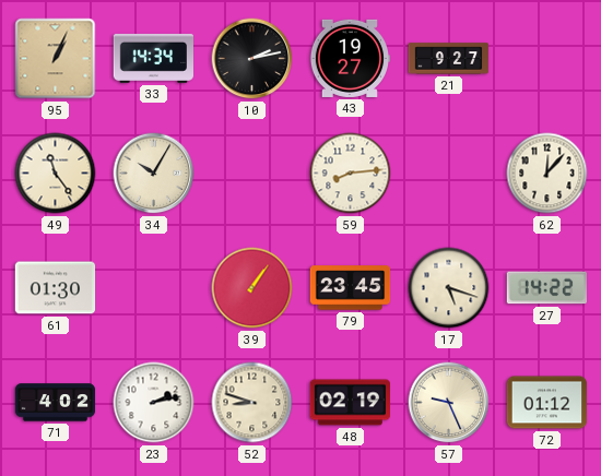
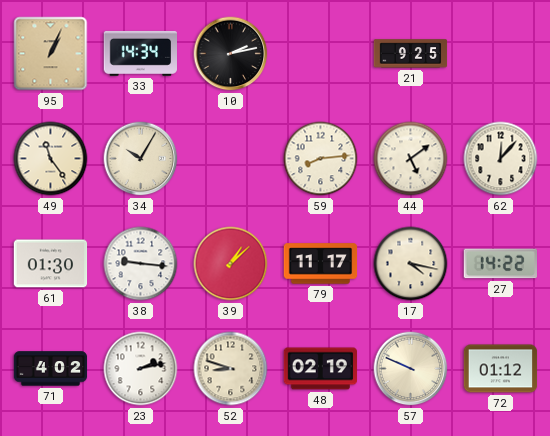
43: 19:27 -> none
21: 9:27 -> 9:25
44: none -> 5:09
38: none -> 9:16
39: 1:06 -> 1:08
79: 23:45 -> 11:17
17: 5:18 -> 4:17
57: 9:26 -> 9:49
